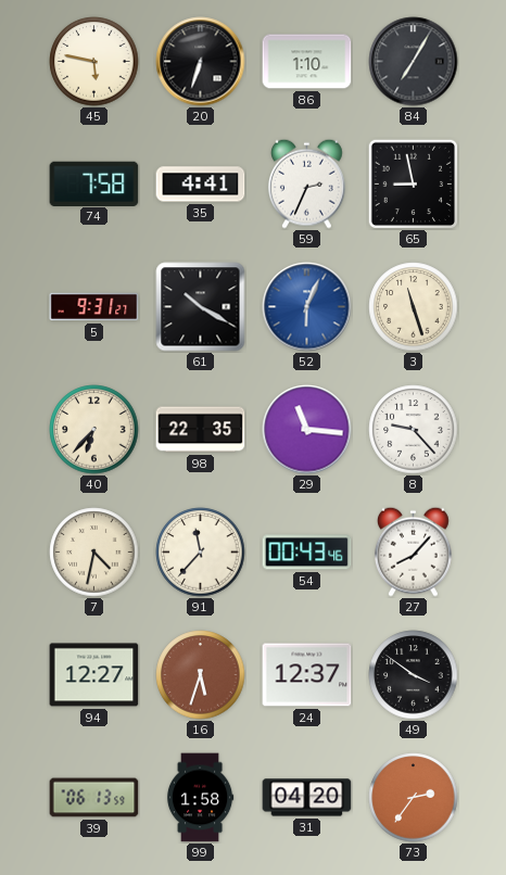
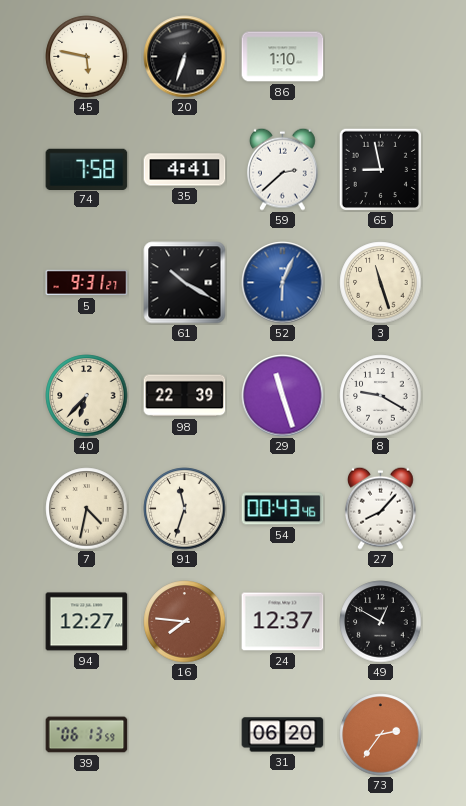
84: 7:05 -> none
59: 2:34 -> 2:38
98: 22:35 -> 22:39
29: 11:16 -> 11:27
8: 9:23 -> 9:20
91: 11:37 -> 11:33
16: 5:33 -> 7:46
49: 3:51 -> 12:50
99: 1:58 -> none
31: 04:20 -> 06:20
